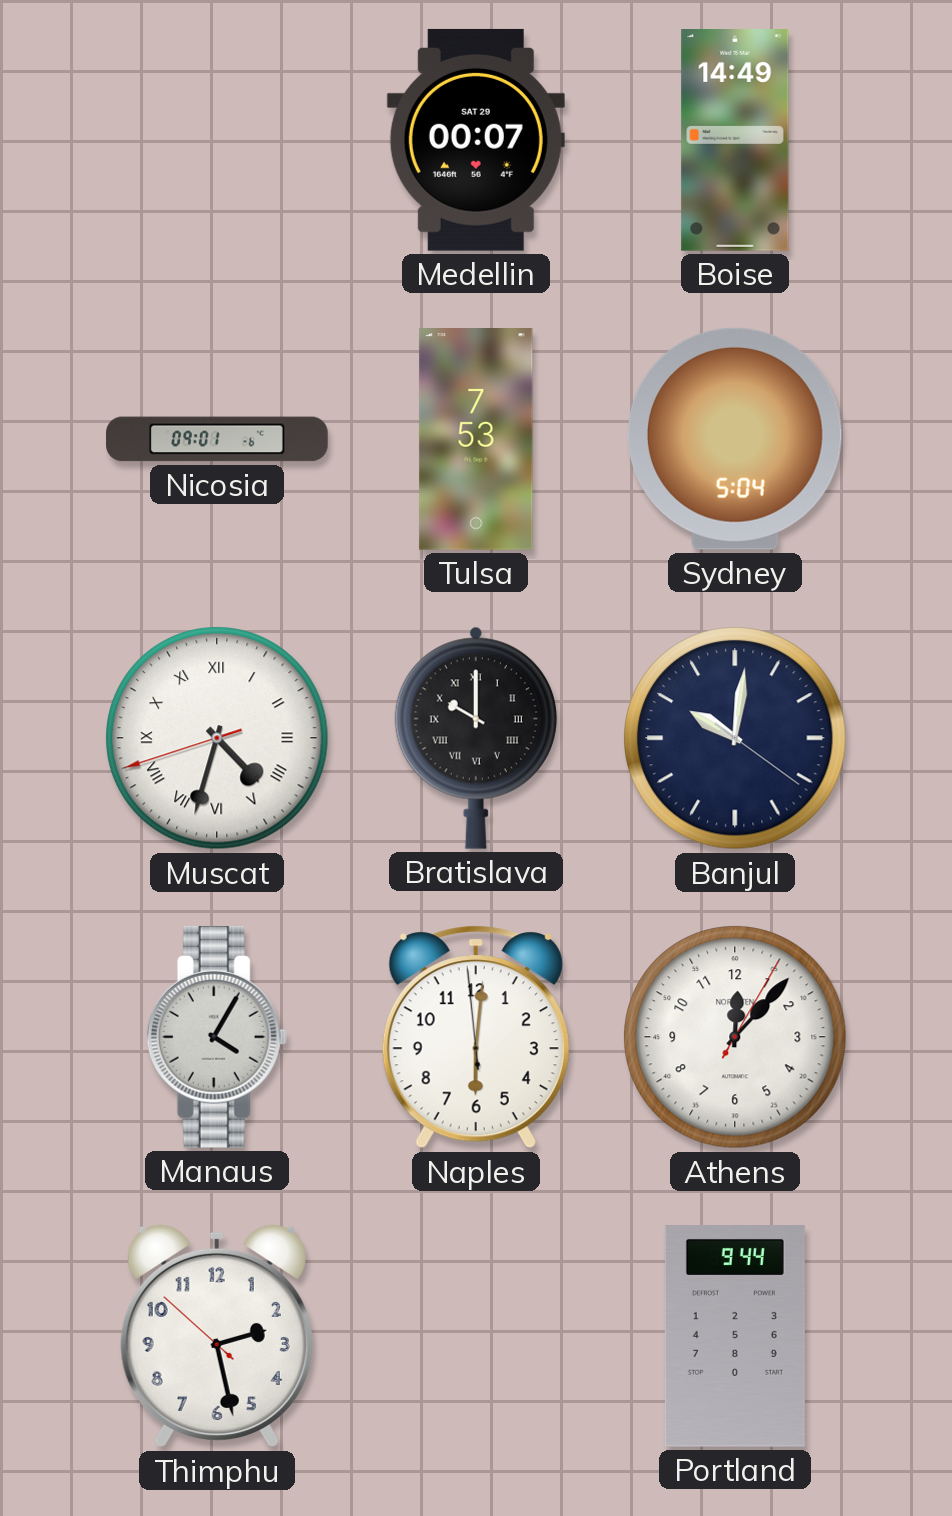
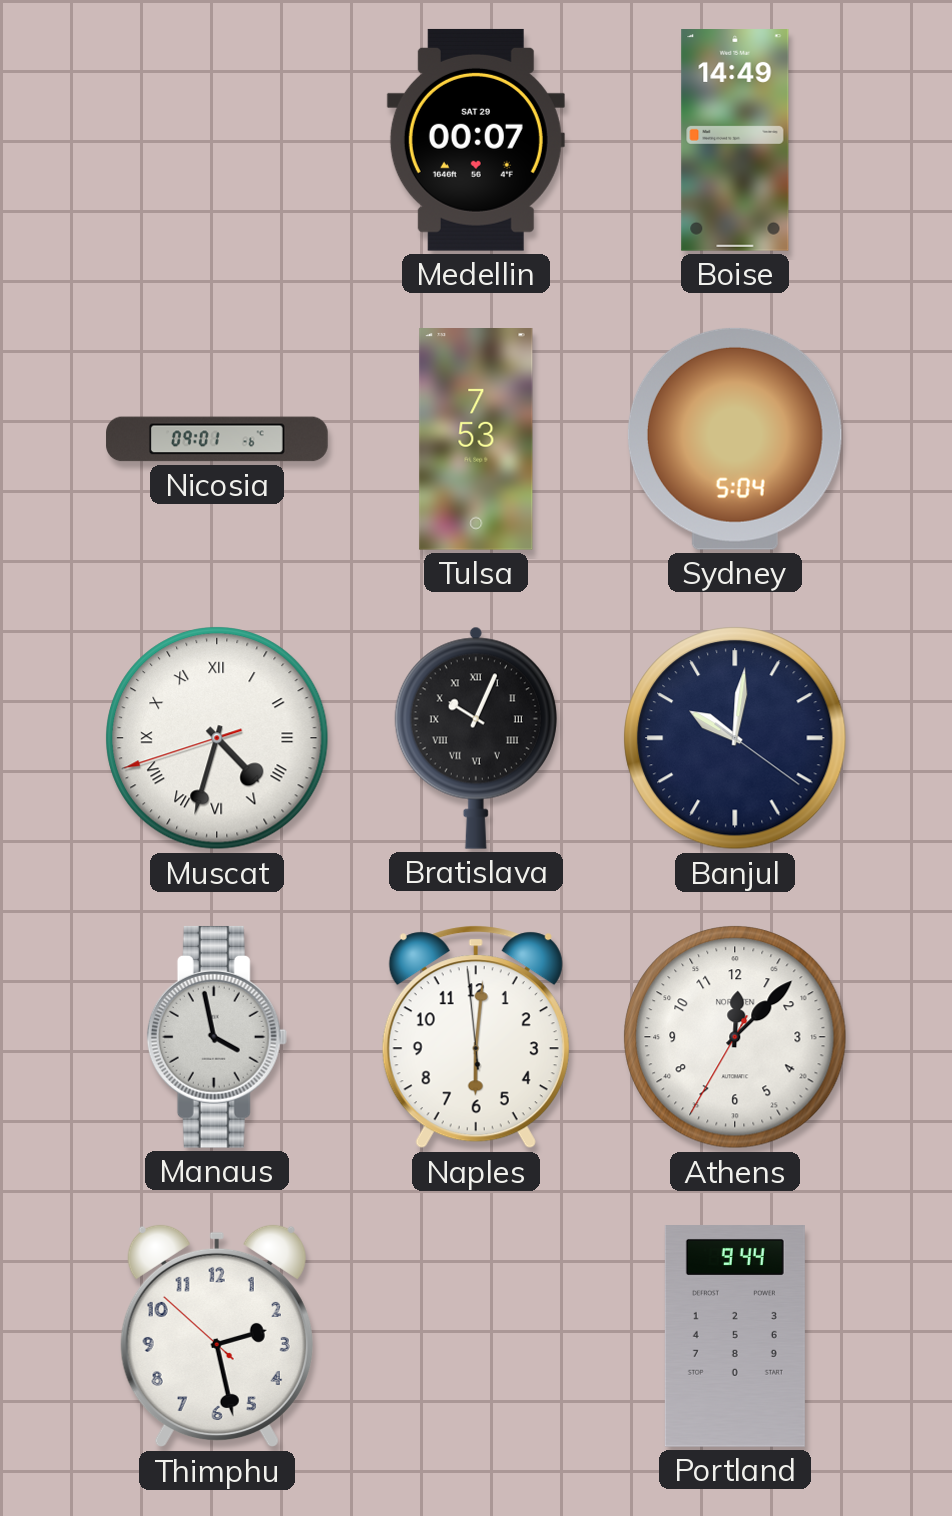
Bratislava: 10:00 -> 10:04
Manaus: 4:05 -> 3:58
Athens: 12:07:05 -> 12:07:35
